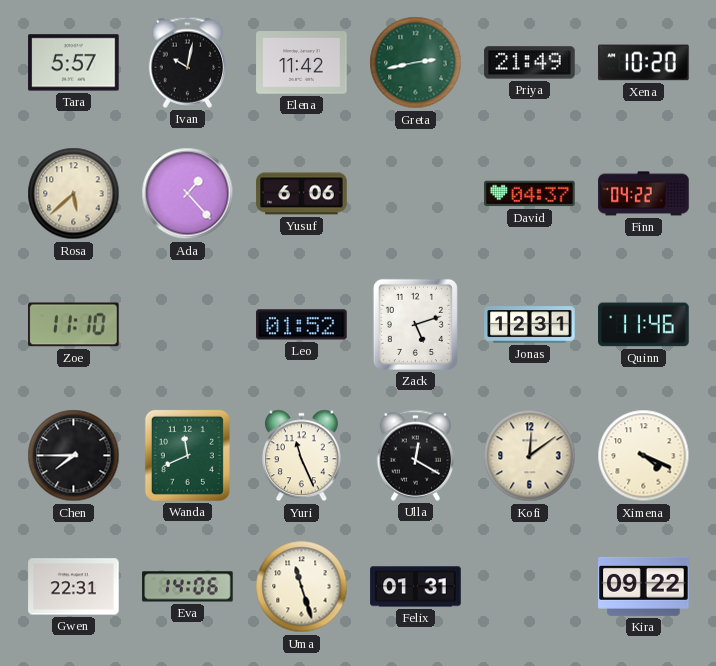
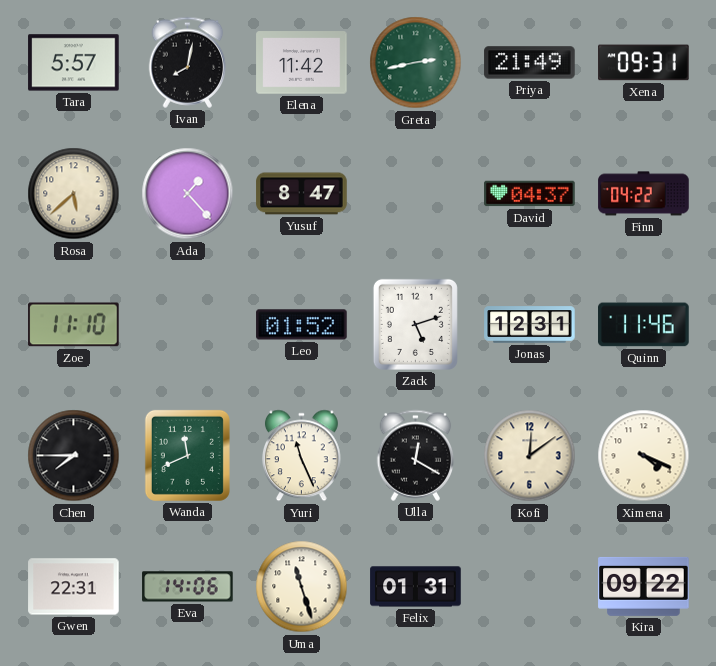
Ivan: 10:02 -> 8:02
Xena: 10:20 -> 09:31
Yusuf: 6:06 -> 8:47
